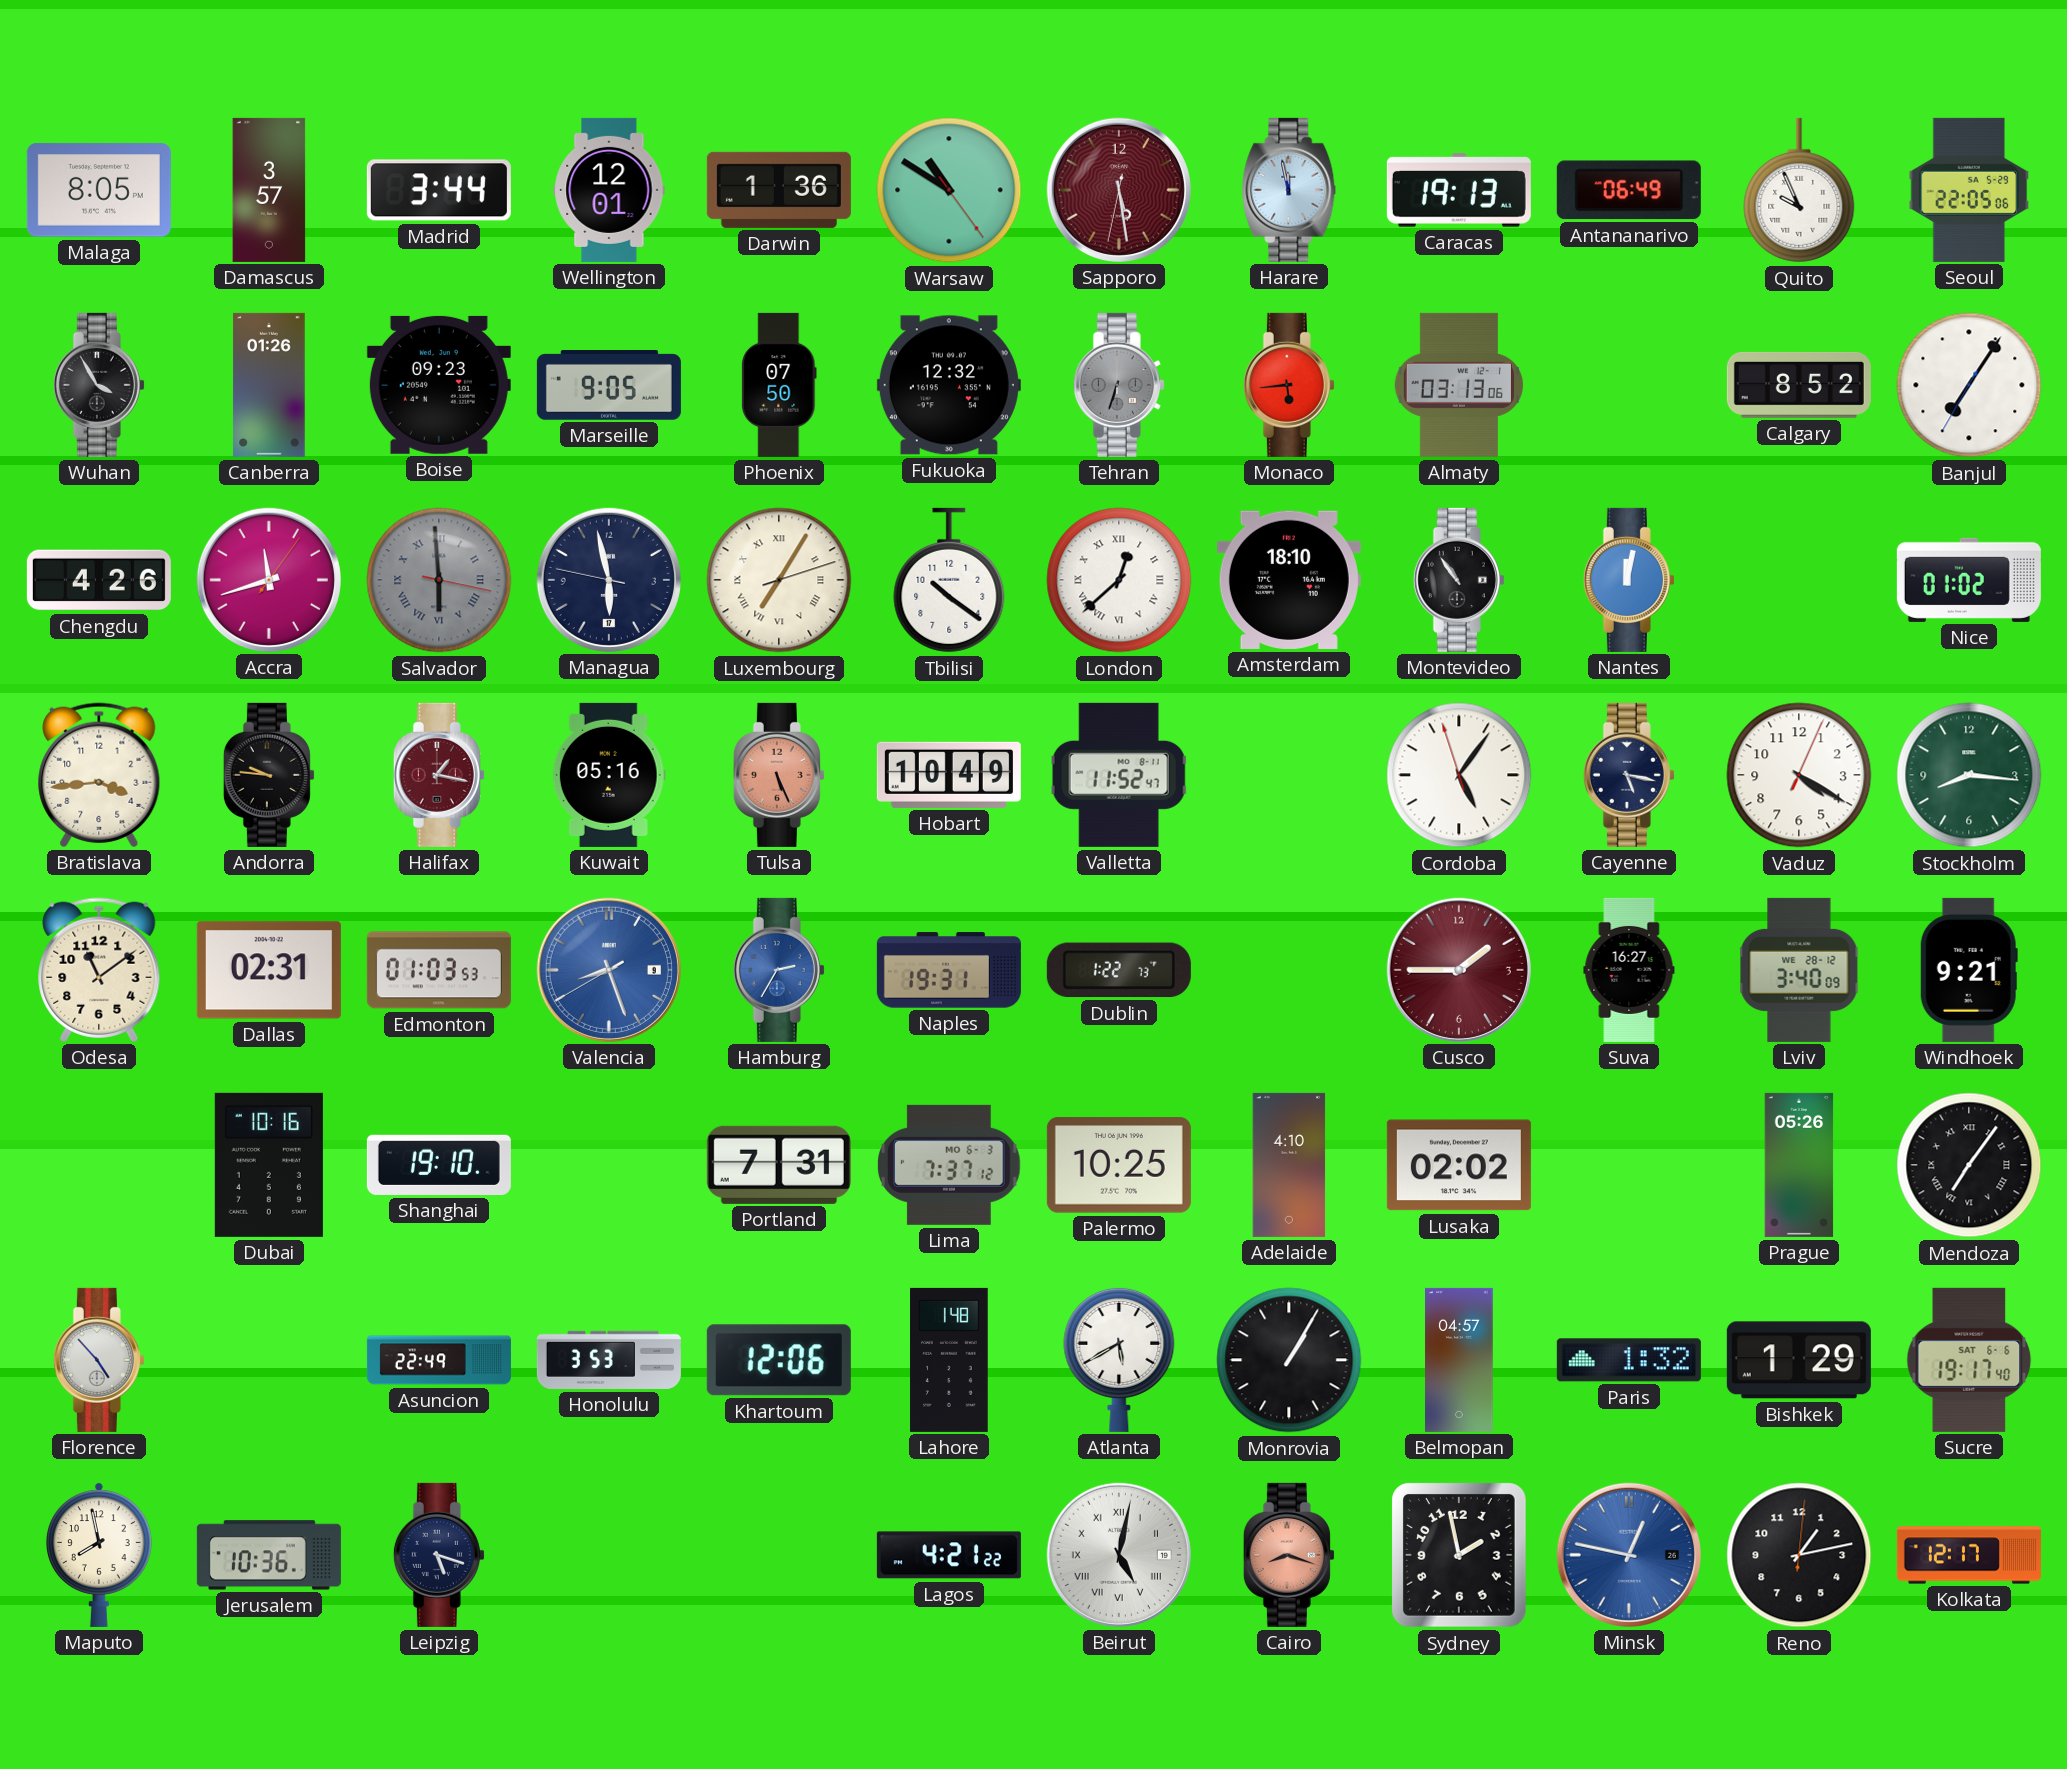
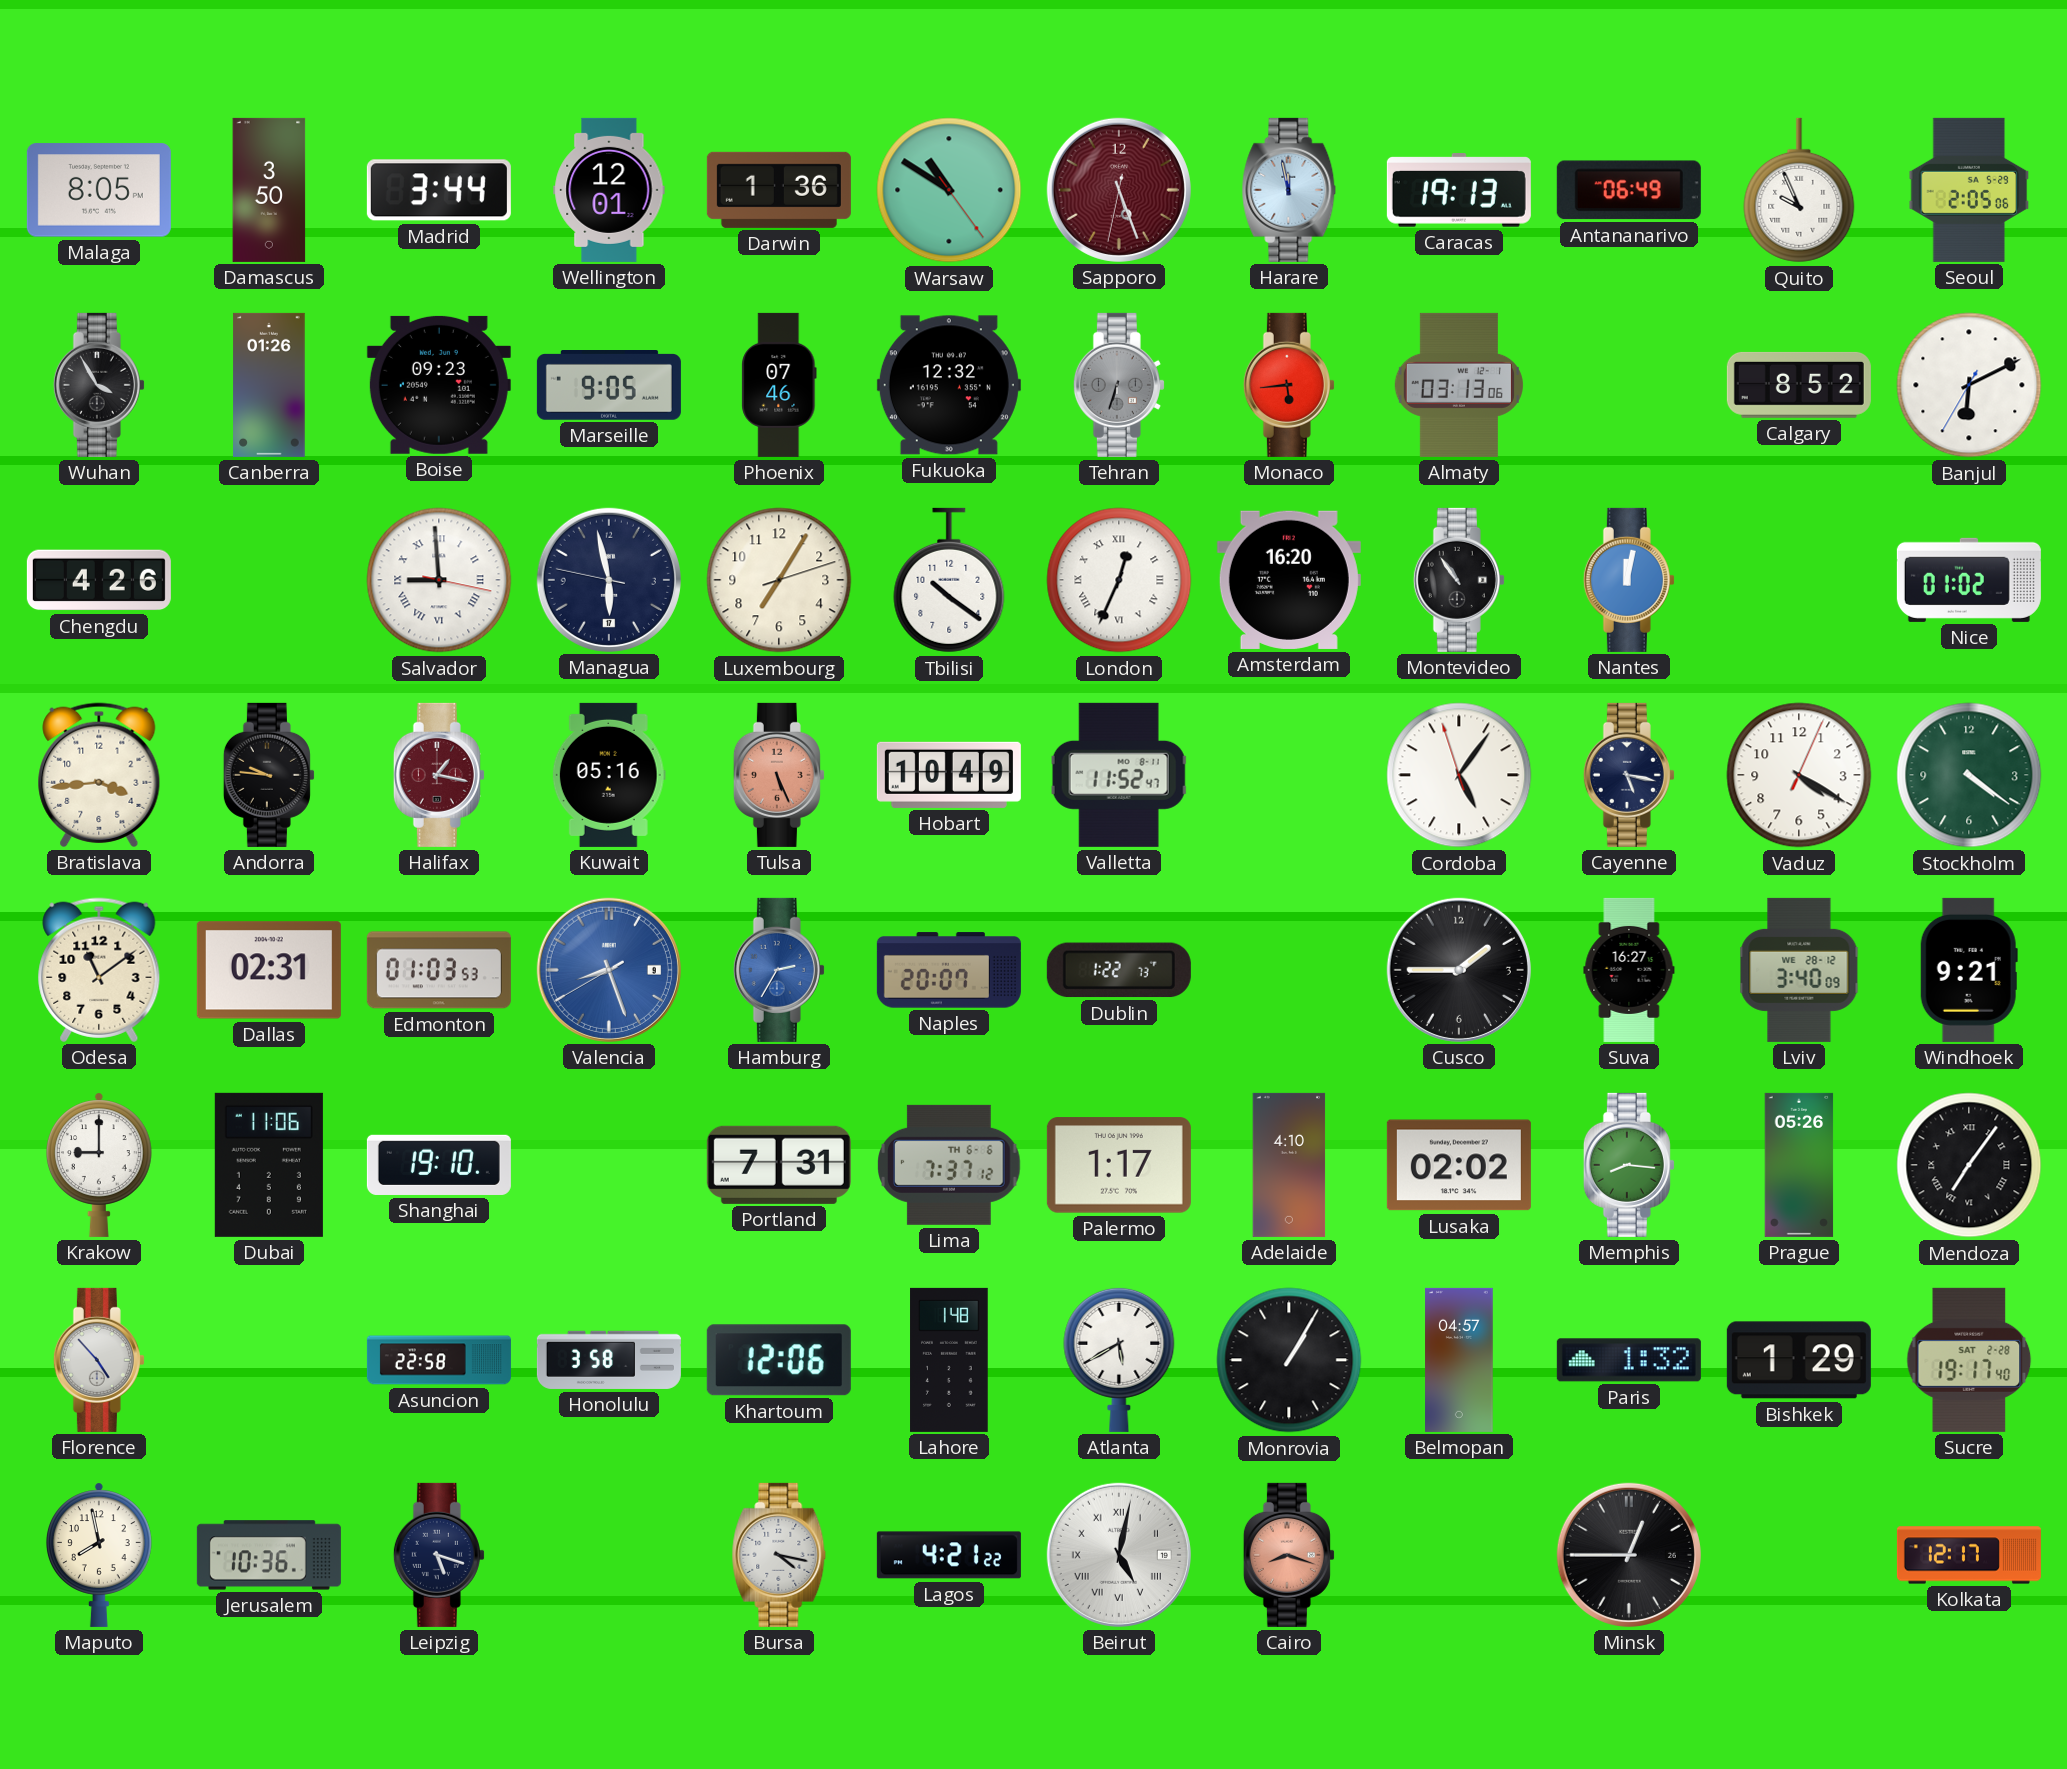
Damascus: 3:57 -> 3:50
Sapporo: 5:28 -> 5:26
Seoul: 22:05 -> 2:05
Phoenix: 07:50 -> 07:46
Banjul: 7:05 -> 6:10
Accra: 11:42 -> none
Salvador: 5:59 -> 8:59
Salvador dial: grey -> white
Luxembourg numerals: Roman -> Arabic
London: 12:38 -> 12:34
Amsterdam: 18:10 -> 16:20
Stockholm: 8:16 -> 4:21
Naples: 19:31 -> 20:07
Cusco dial: burgundy -> black
Krakow: none -> 9:00
Dubai: 10:16 -> 11:06
Lima date: MO 6-3 -> TH 6-6
Palermo: 10:25 -> 1:17
Memphis: none -> 8:16
Asuncion: 22:49 -> 22:58
Honolulu: 3:53 -> 3:58
Sucre date: SAT 6-6 -> SAT 2-28
Bursa: none -> 4:17
Sydney: 1:58 -> none
Minsk: 12:47 -> 12:45
Minsk dial: blue -> black
Reno: 1:13 -> none
